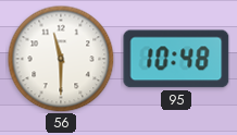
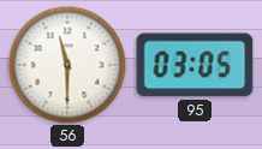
95: 10:48 -> 03:05
